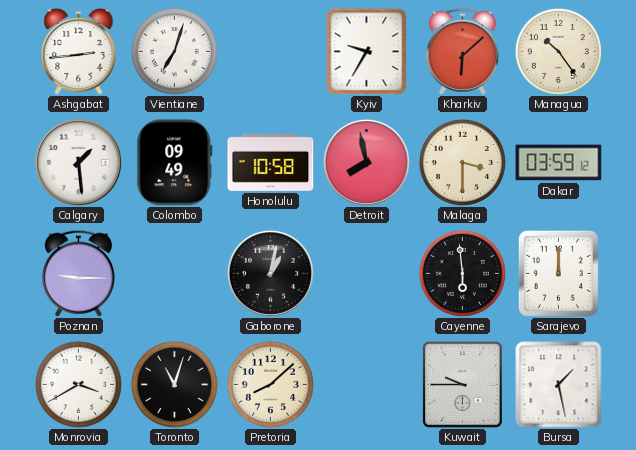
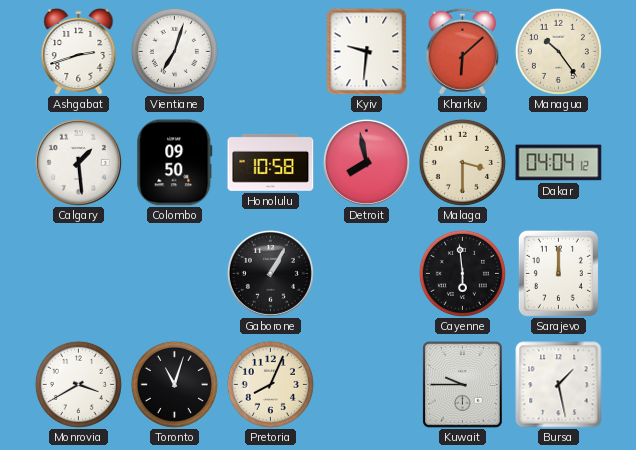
Ashgabat: 2:44 -> 2:42
Kyiv: 9:35 -> 9:31
Colombo: 09:49 -> 09:50
Dakar: 03:59 -> 04:04
Poznan: 9:15 -> none
Gaborone: 1:02 -> 1:05
Pretoria: 8:08 -> 8:04
